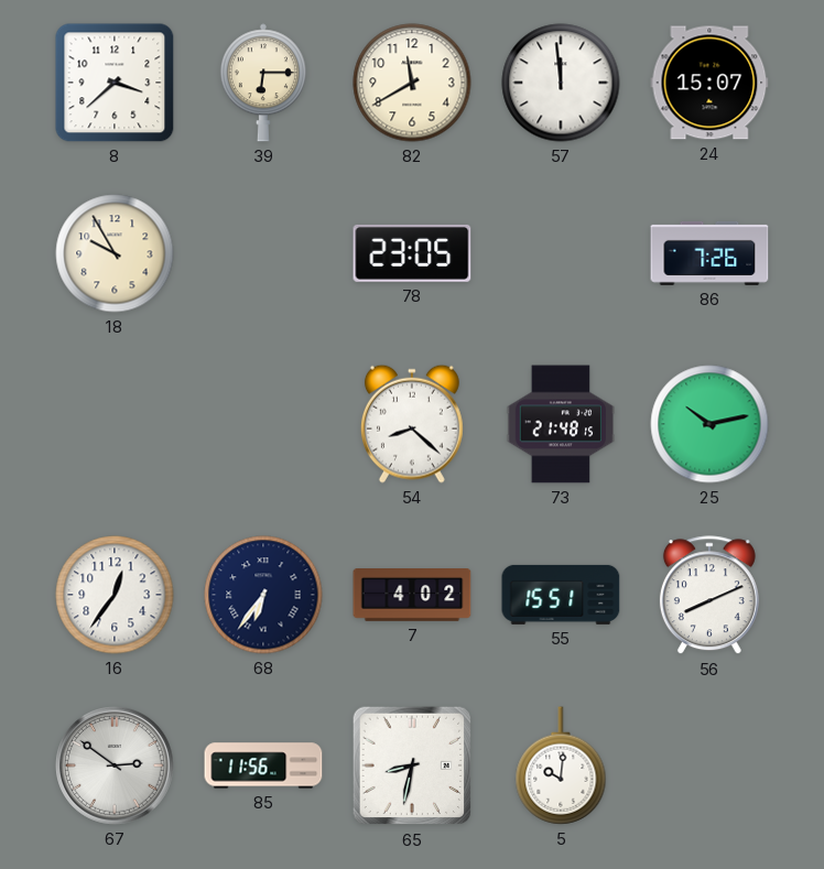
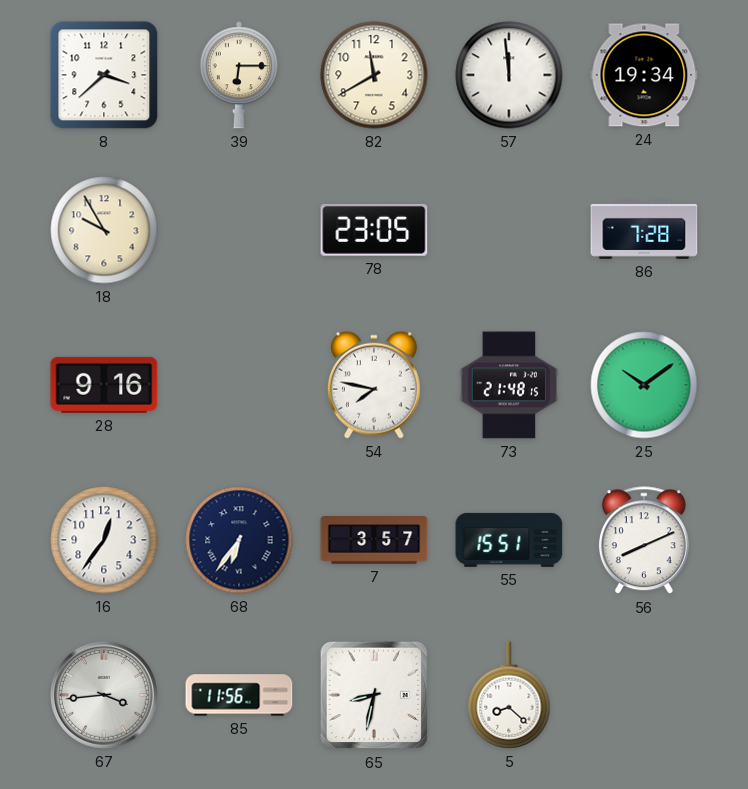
24: 15:07 -> 19:34
86: 7:26 -> 7:28
28: none -> 9:16
54: 8:22 -> 7:47
25: 10:13 -> 10:09
7: 4:02 -> 3:57
67: 2:51 -> 3:44
5: 10:01 -> 8:22
